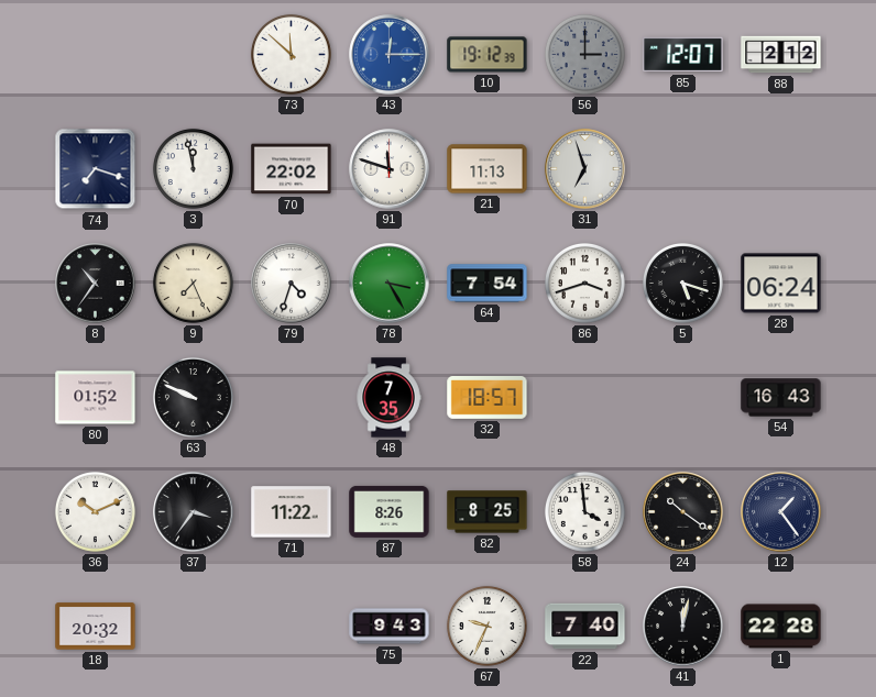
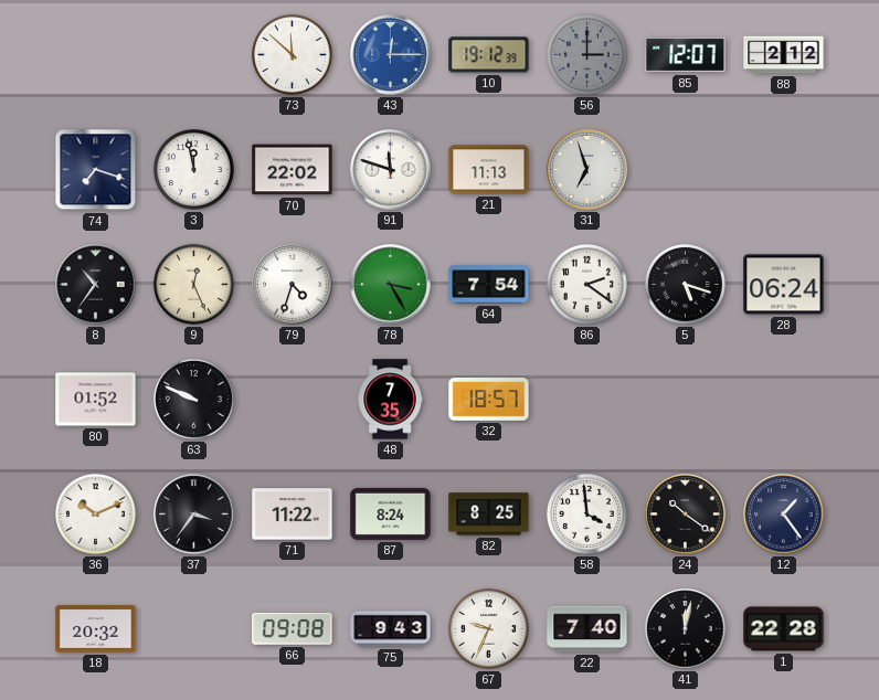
9: 7:26 -> 12:26
86: 3:42 -> 2:21
54: 16:43 -> none
87: 8:26 -> 8:24
66: none -> 09:08
